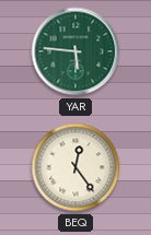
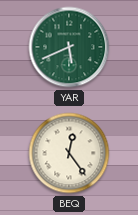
YAR: 5:46 -> 5:41
